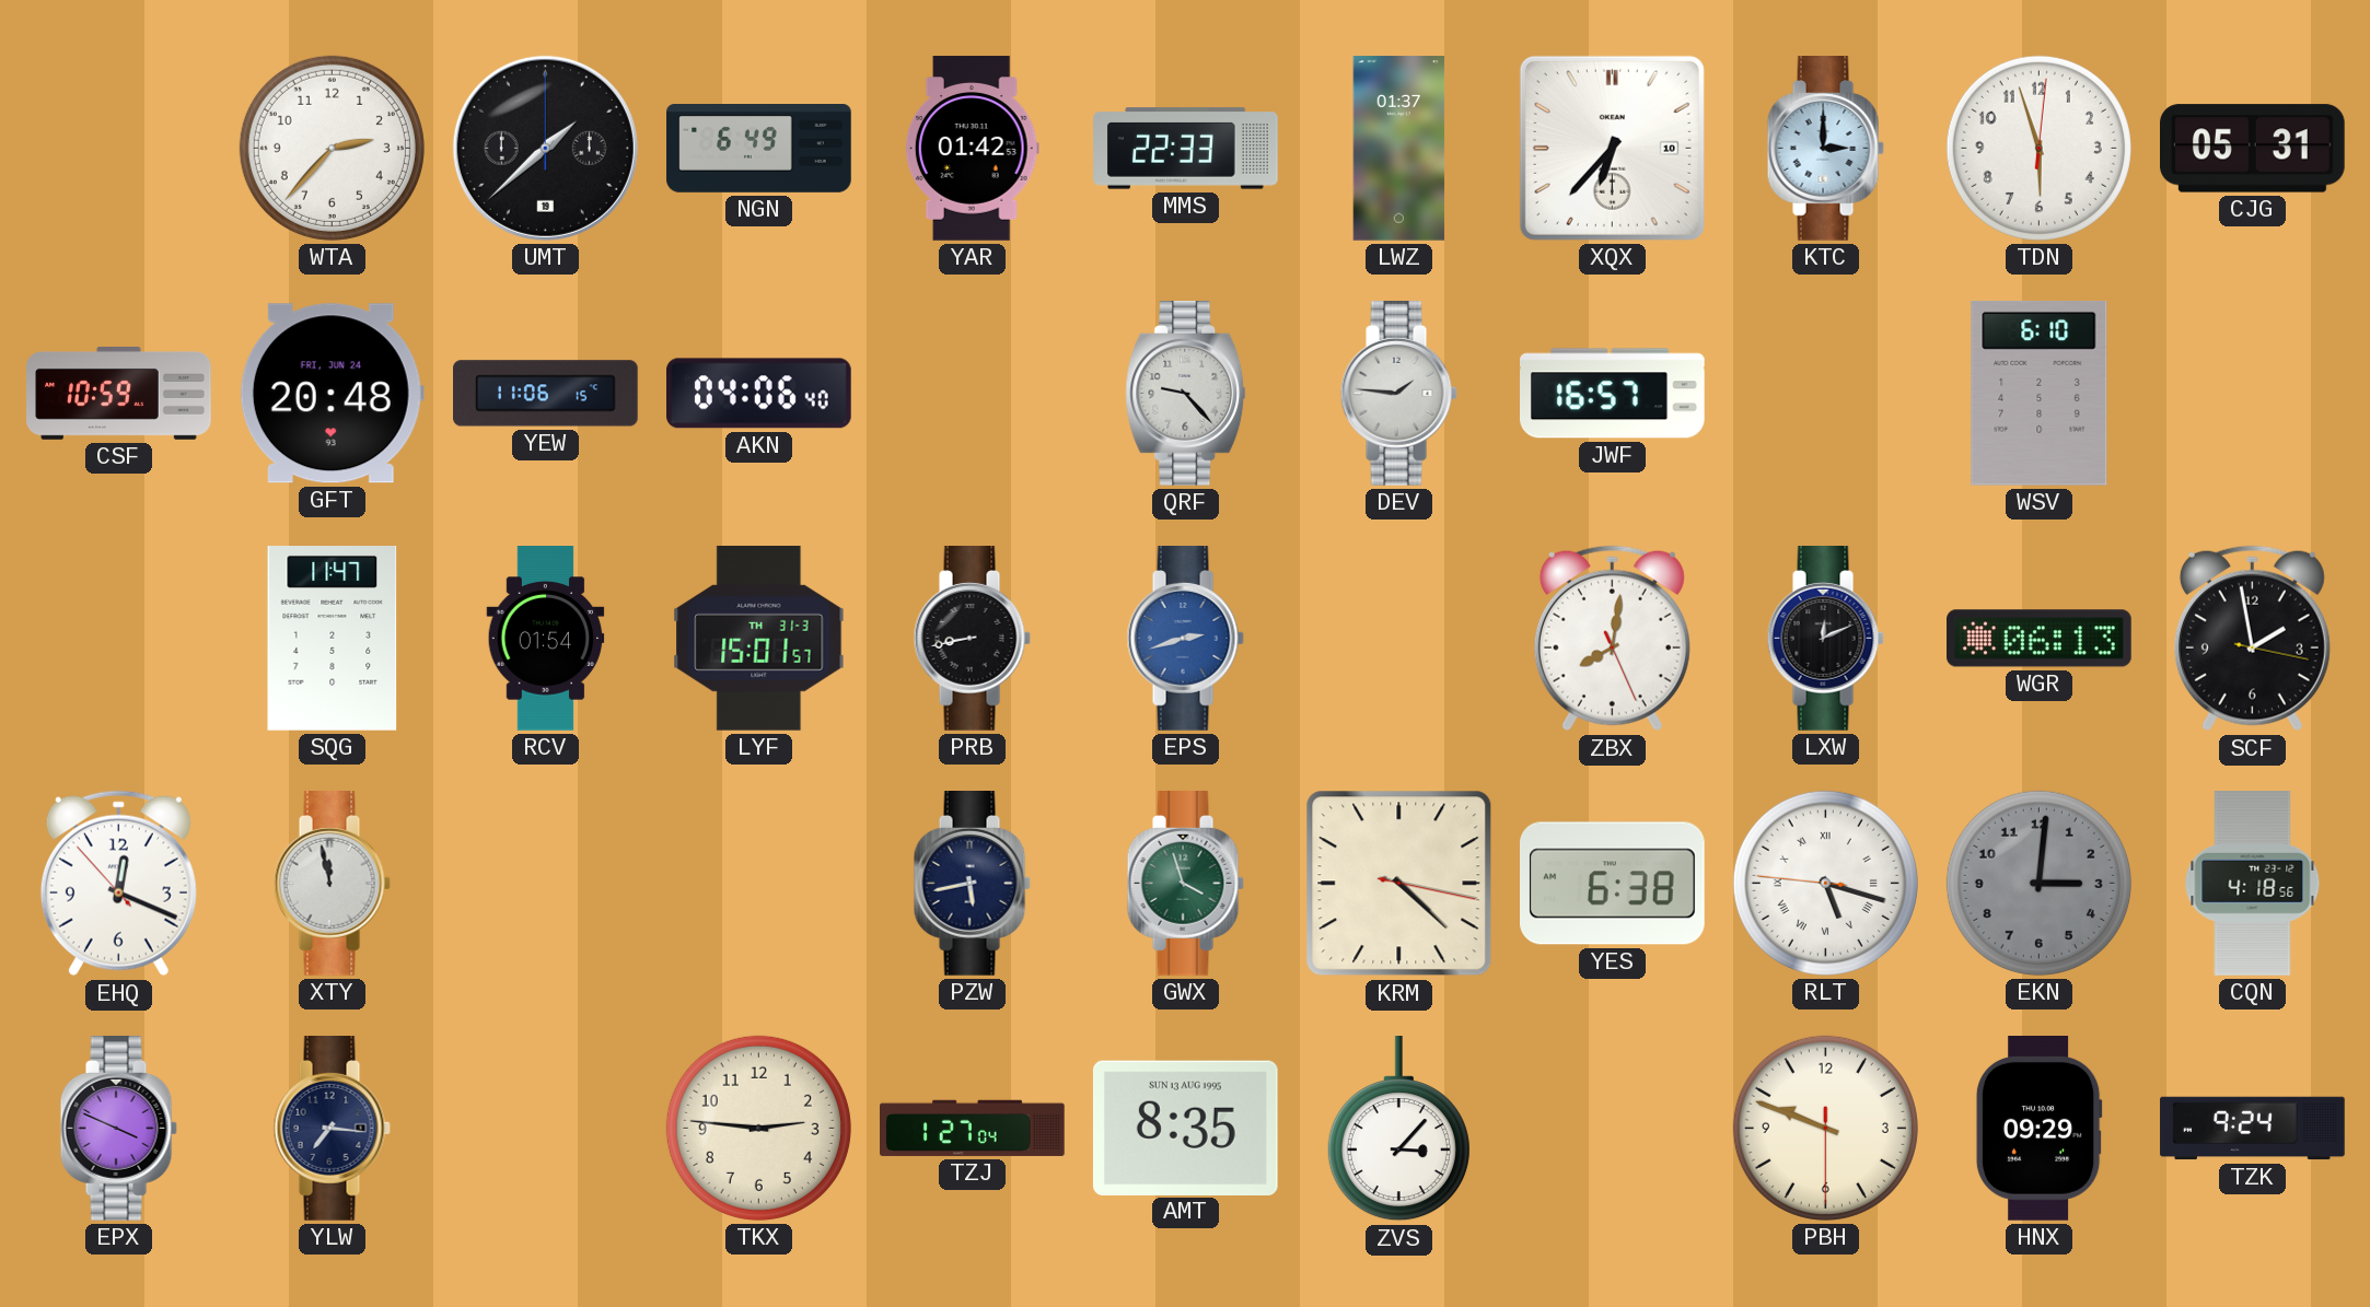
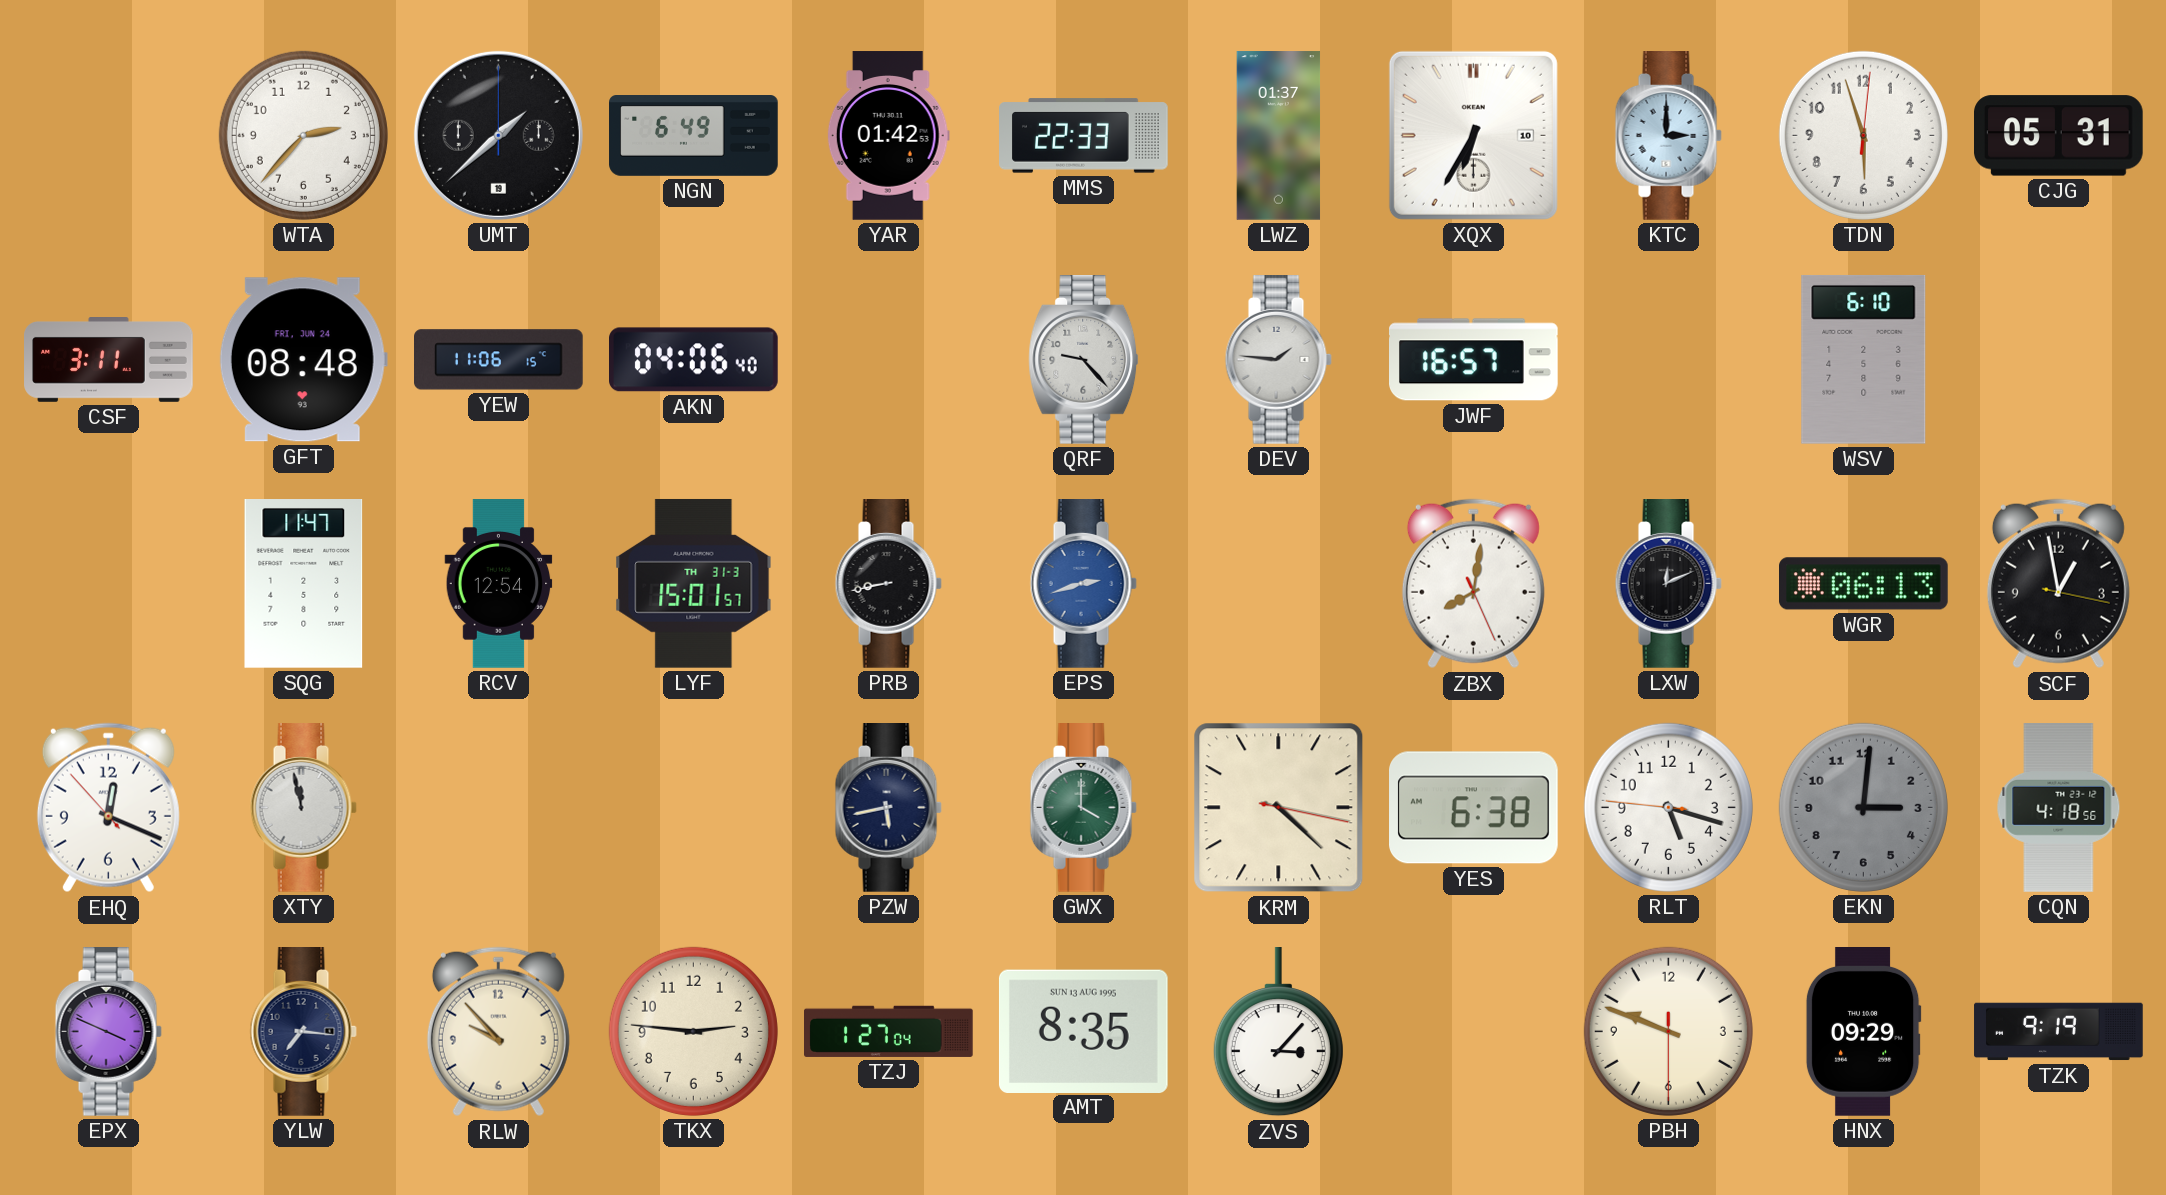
XQX: 6:37 -> 6:35
CSF: 10:59 -> 3:11
GFT: 20:48 -> 08:48
RCV: 01:54 -> 12:54
SCF: 1:58 -> 12:58
GWX: 3:57 -> 4:00
RLT numerals: Roman -> Arabic
RLW: none -> 9:53
TZK: 9:24 -> 9:19
